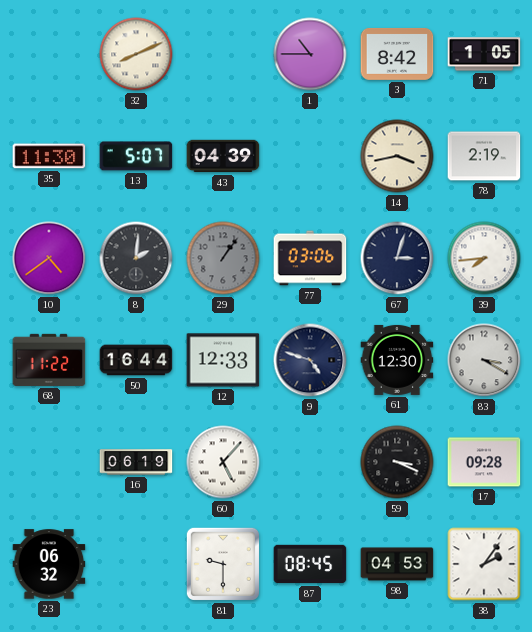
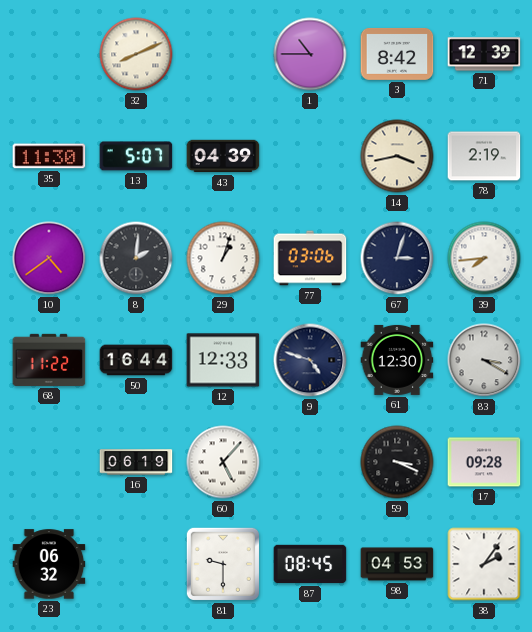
71: 1:05 -> 12:39
29: 1:06 -> 1:03
29 dial: grey -> white
